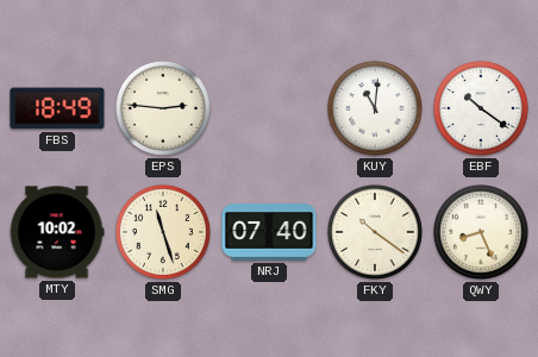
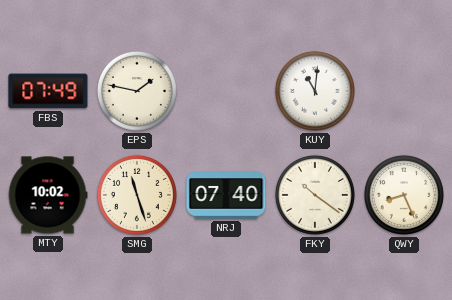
FBS: 18:49 -> 07:49
EPS: 2:46 -> 1:47
EBF: 10:21 -> none
